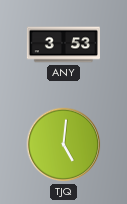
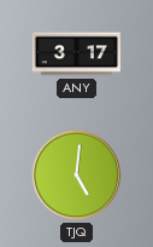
ANY: 3:53 -> 3:17
